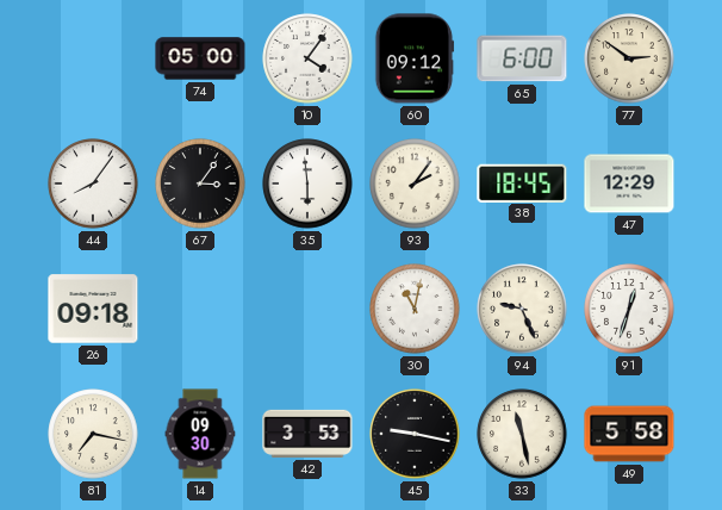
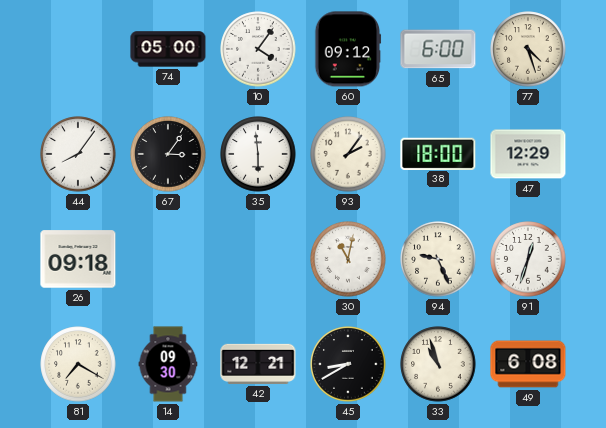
77: 2:51 -> 4:27
38: 18:45 -> 18:00
81: 7:17 -> 7:20
42: 3:53 -> 12:21
45: 9:17 -> 8:40
33: 11:28 -> 10:57
49: 5:58 -> 6:08
